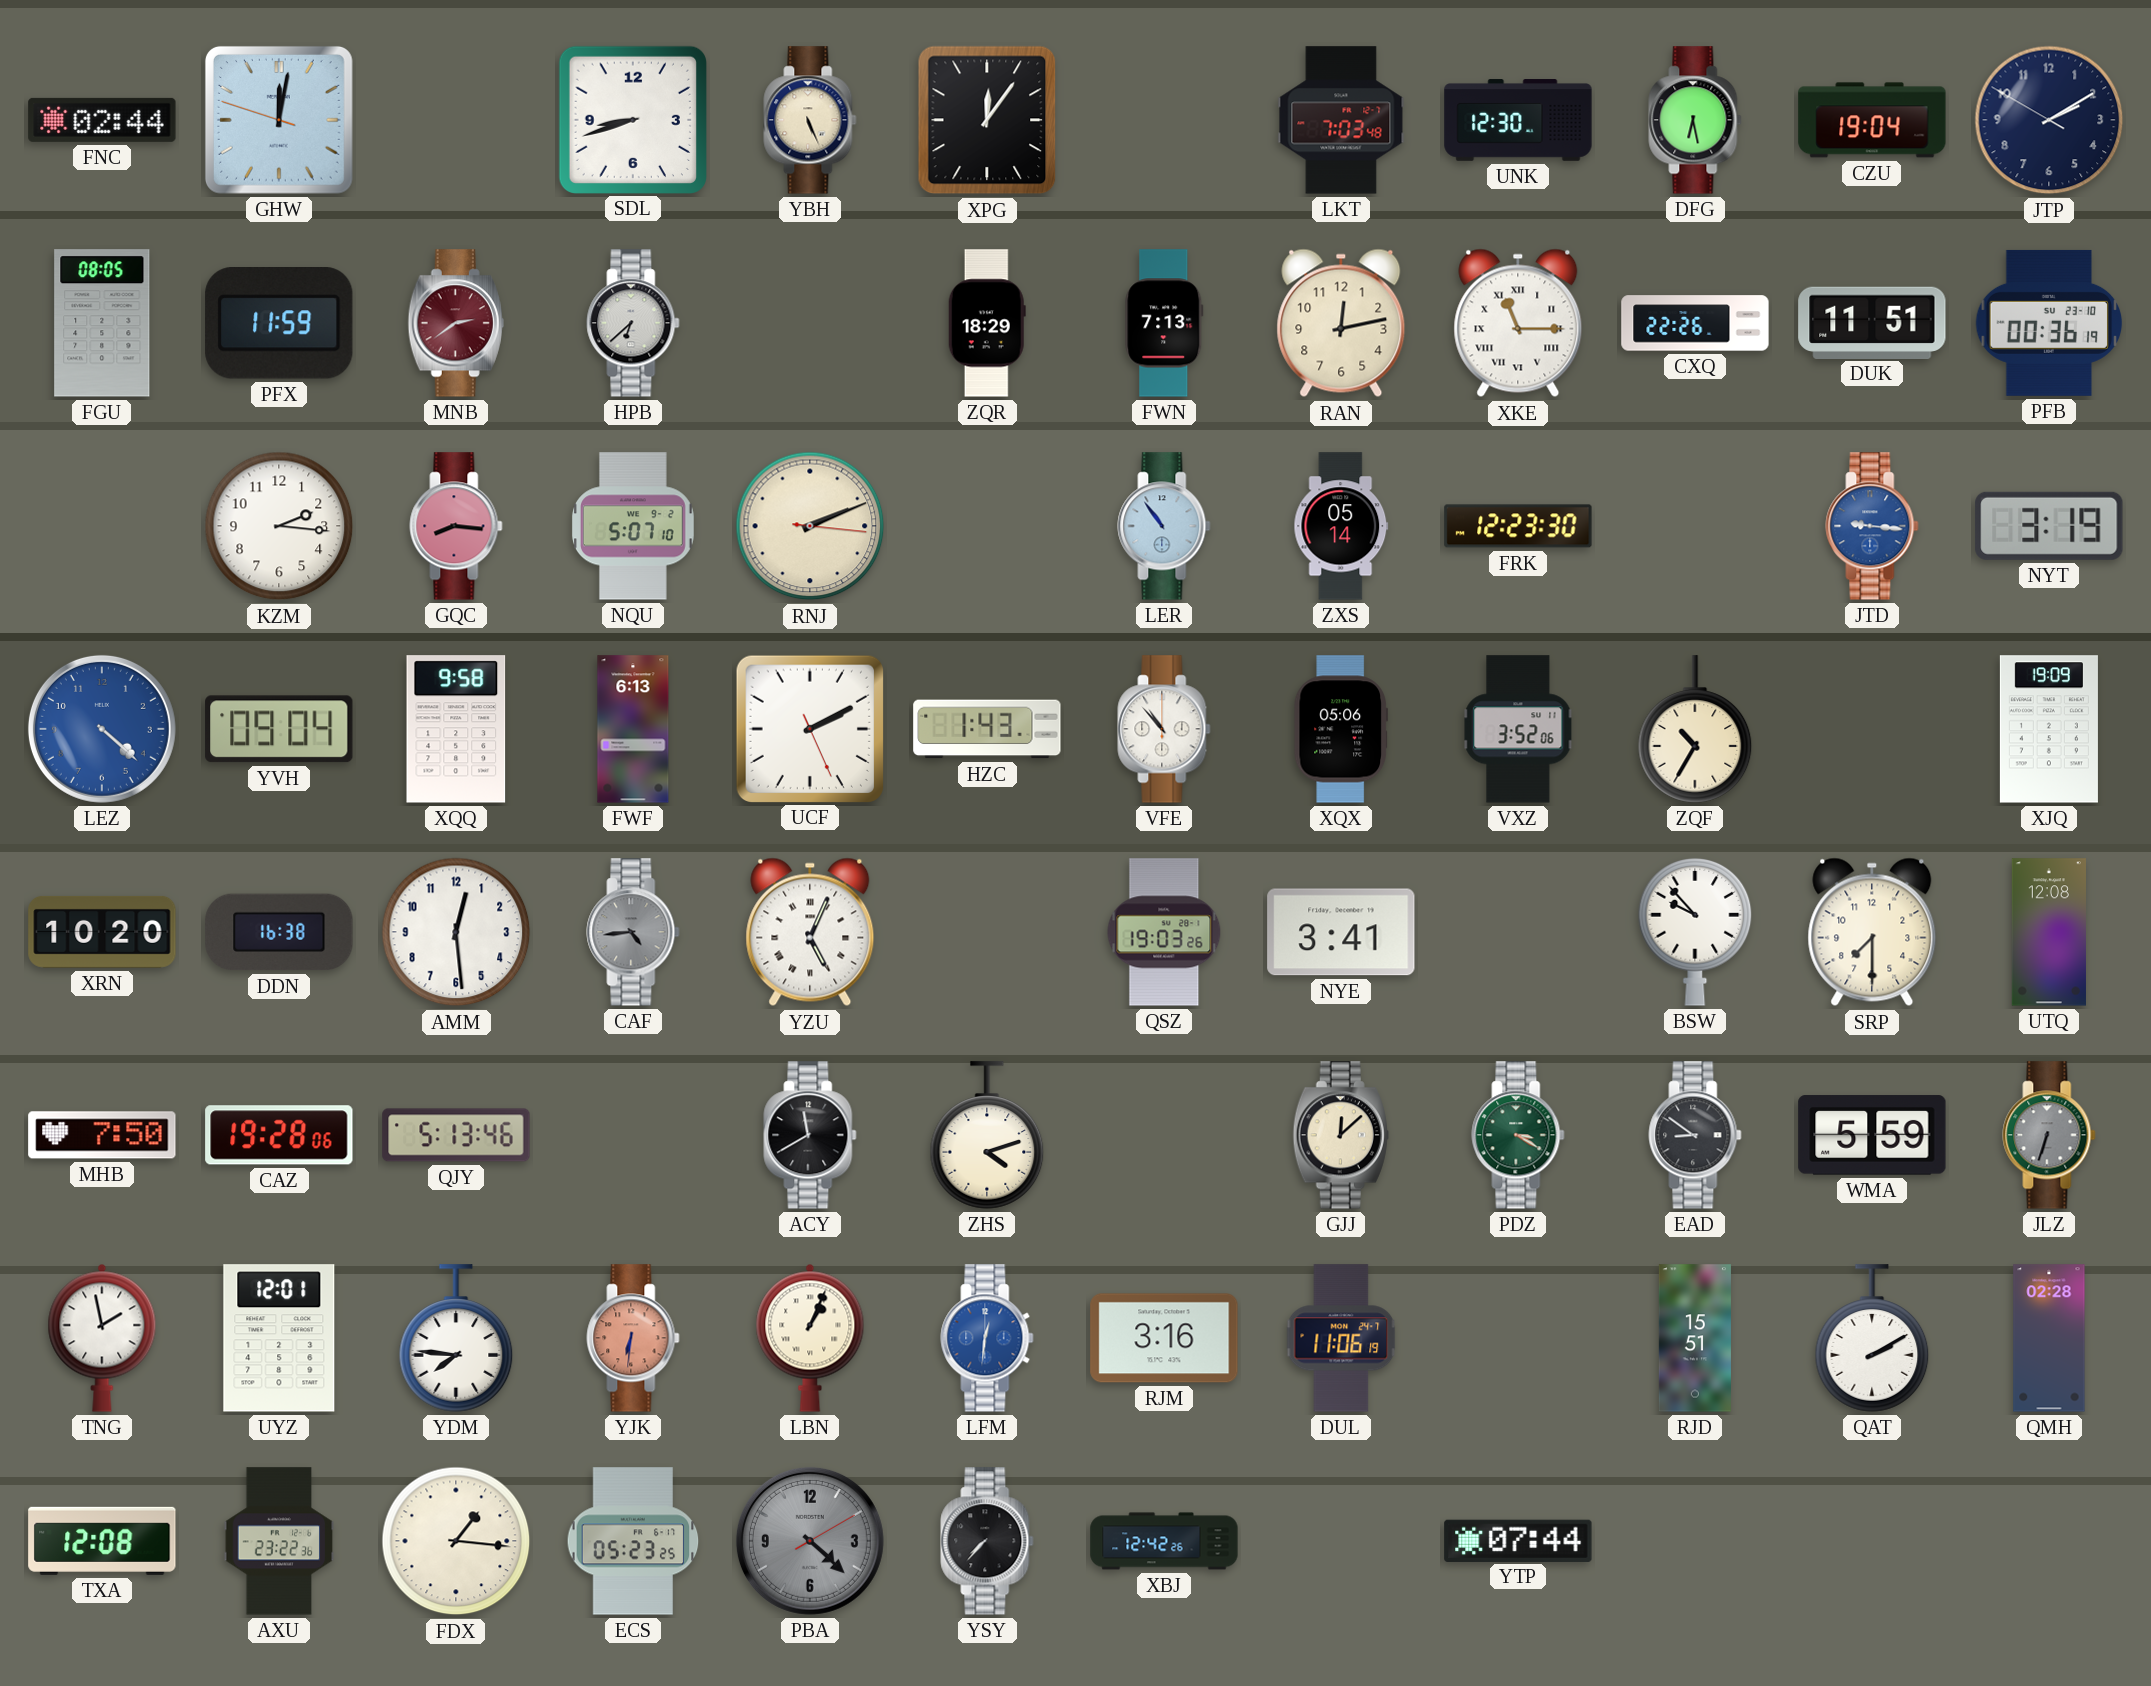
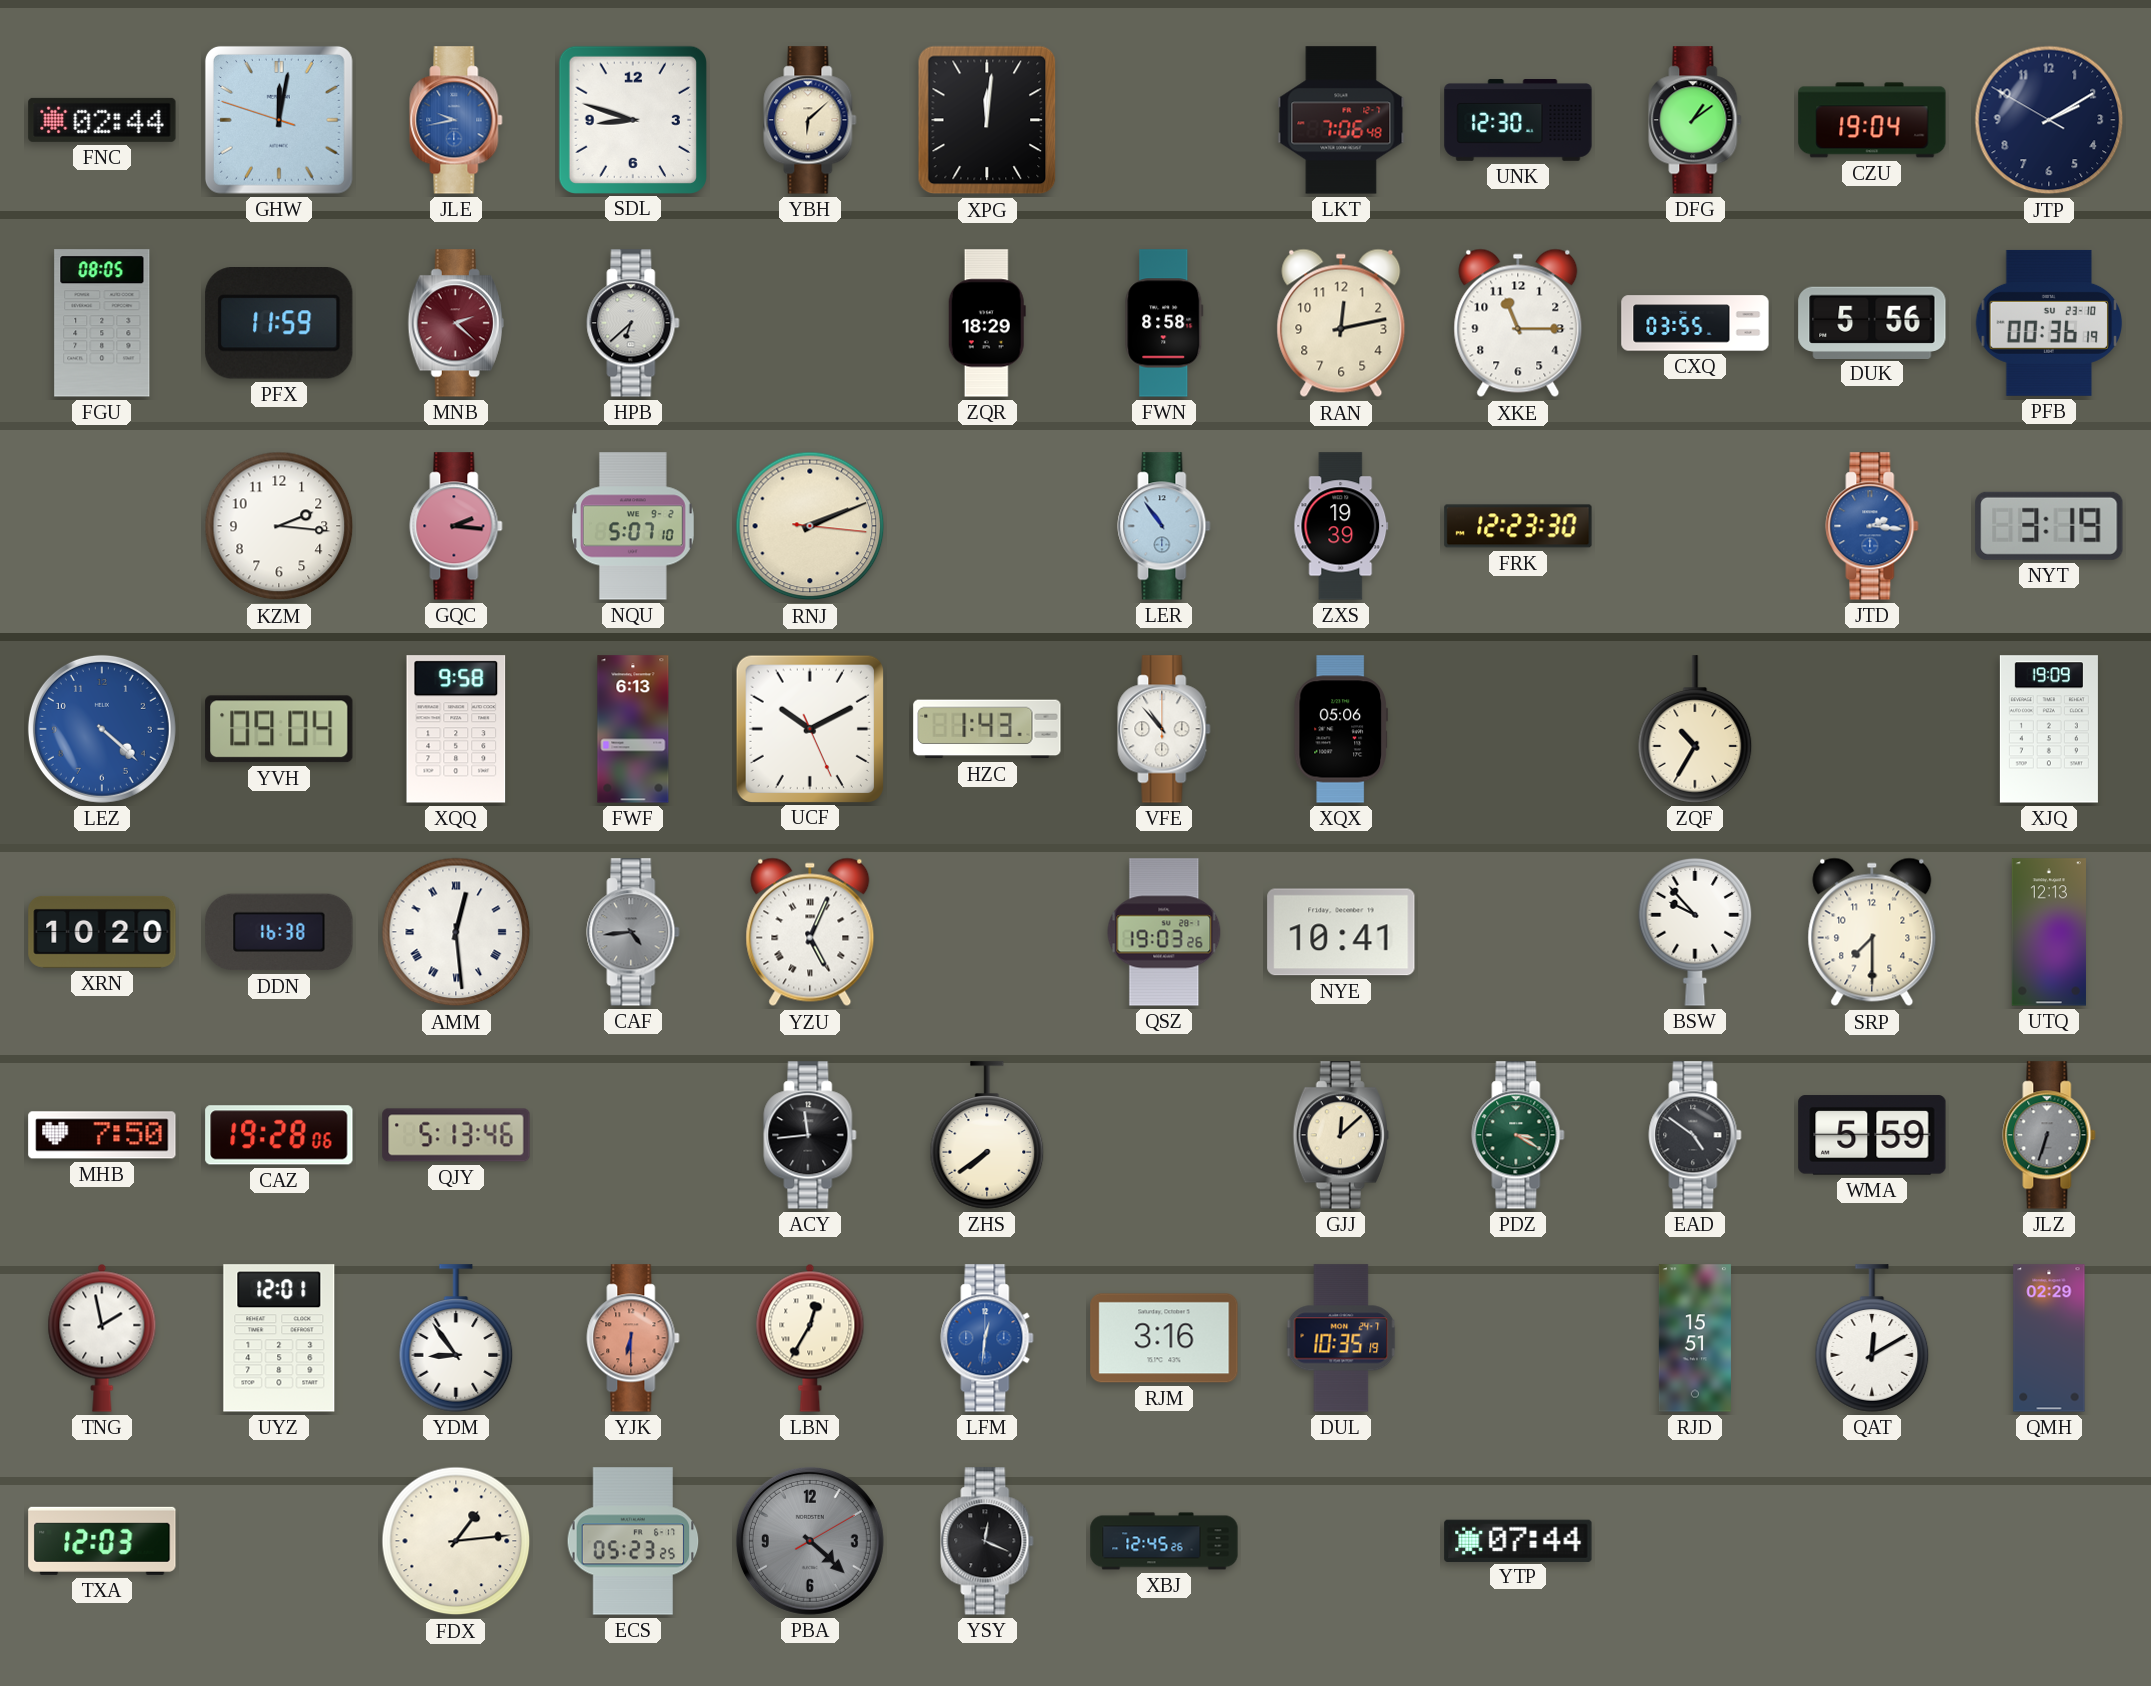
JLE: none -> 9:43
SDL: 8:42 -> 8:48
YBH: 5:26 -> 6:08
XPG: 12:06 -> 12:01
LKT: 7:03 -> 7:06
DFG: 6:28 -> 1:09
MNB: 2:39 -> 2:22
FWN: 7:13 -> 8:58
XKE numerals: Roman -> Arabic
CXQ: 22:26 -> 03:55
DUK: 11:51 -> 5:56
GQC: 8:16 -> 2:16
ZXS: 05:14 -> 19:39
JTD: 9:16 -> 2:16
UCF: 2:10 -> 10:10
VXZ: 3:52 -> none
AMM numerals: Arabic -> Roman
NYE: 3:41 -> 10:41
UTQ: 12:08 -> 12:13
ACY: 11:40 -> 11:44
ZHS: 4:12 -> 7:39
EAD: 8:51 -> 4:51
YDM: 7:46 -> 8:54
YJK: 6:31 -> 6:30
LBN: 1:04 -> 12:35
DUL: 11:06 -> 10:35
QAT: 2:10 -> 12:10
QMH: 02:28 -> 02:29
TXA: 12:08 -> 12:03
AXU: 23:22 -> none
FDX: 1:16 -> 1:14
YSY: 7:37 -> 12:19
XBJ: 12:42 -> 12:45
